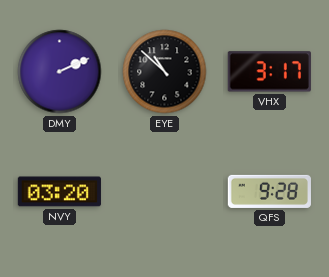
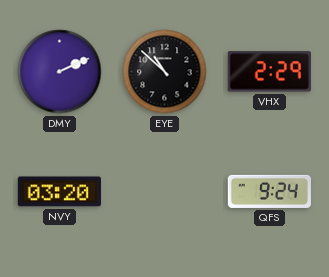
VHX: 3:17 -> 2:29
QFS: 9:28 -> 9:24
